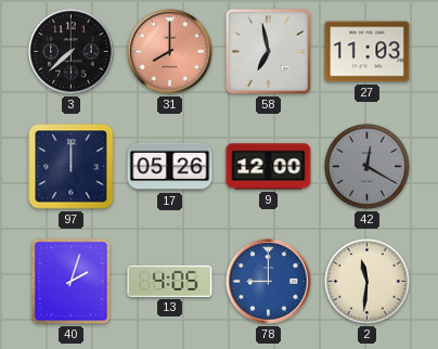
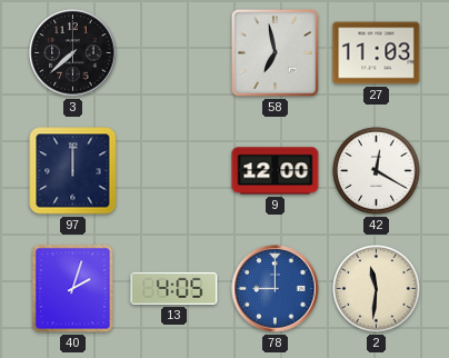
31: 8:00 -> none
17: 05:26 -> none
42 dial: grey -> white
